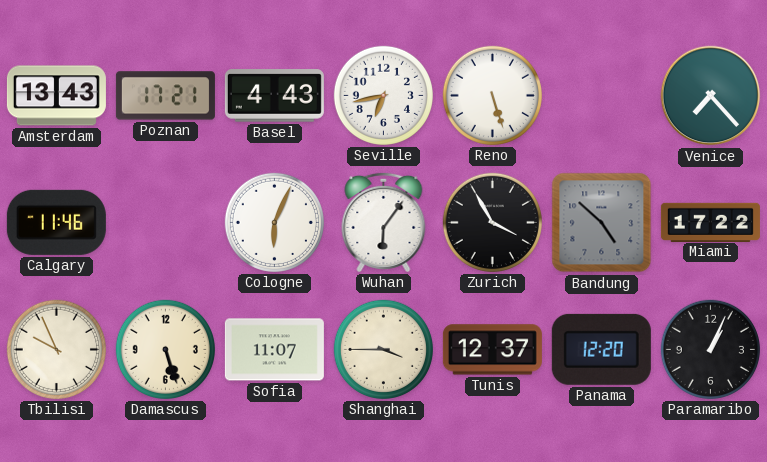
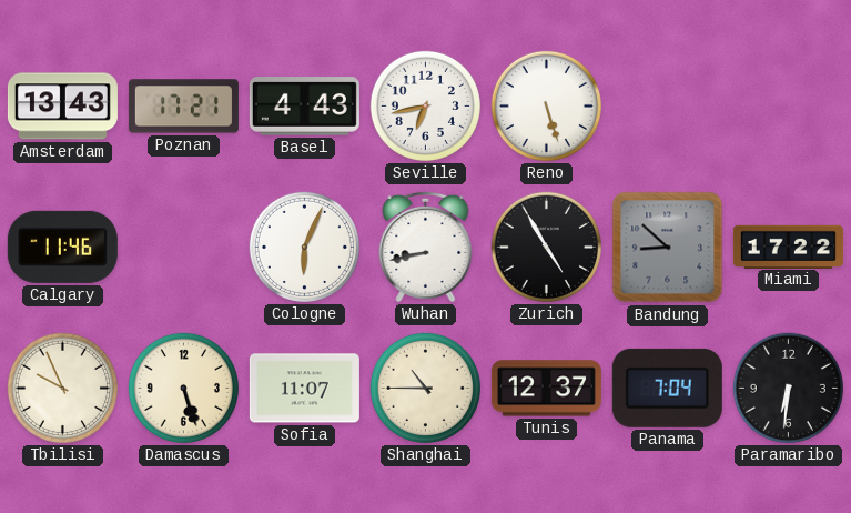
Venice: 7:23 -> none
Wuhan: 6:06 -> 8:43
Zurich: 3:55 -> 4:55
Bandung: 4:52 -> 8:52
Shanghai: 3:45 -> 10:45
Panama: 12:20 -> 7:04
Paramaribo: 1:04 -> 6:31
